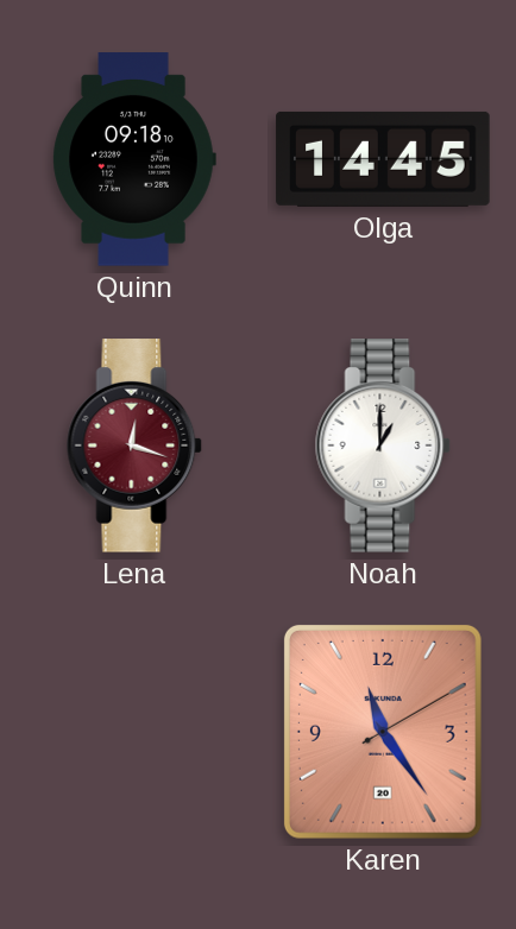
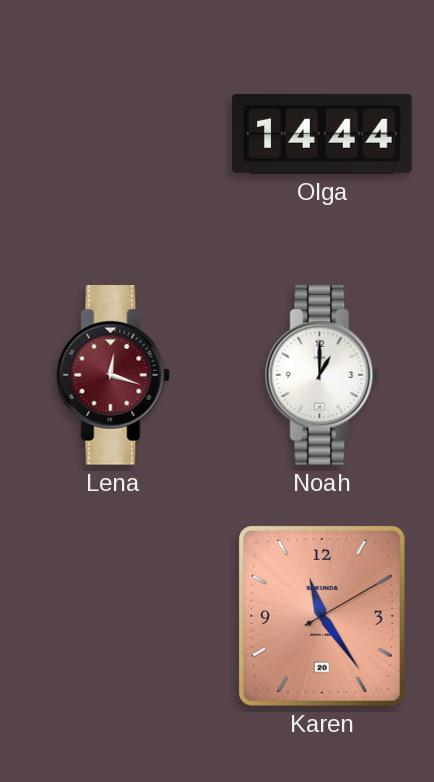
Quinn: 09:18 -> none
Olga: 14:45 -> 14:44
